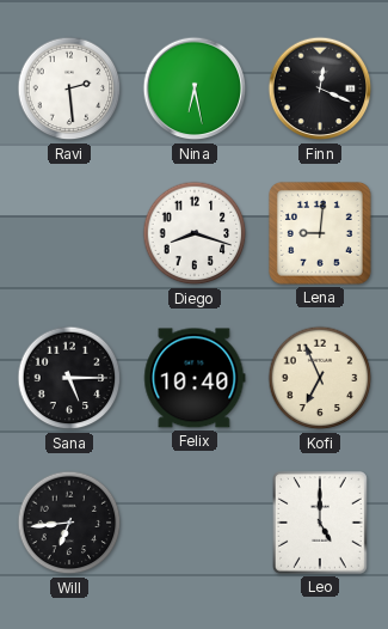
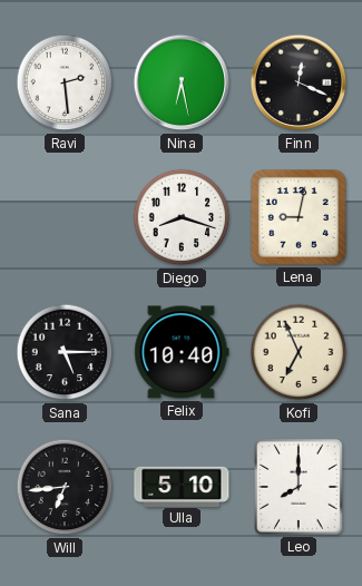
Lena: 9:01 -> 9:02
Ulla: none -> 5:10
Leo: 5:00 -> 8:00
